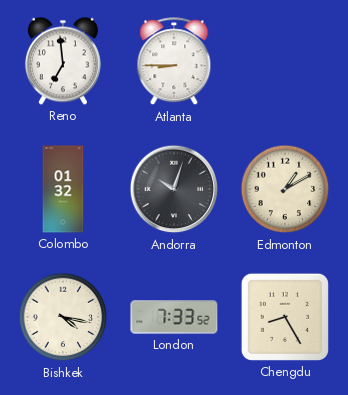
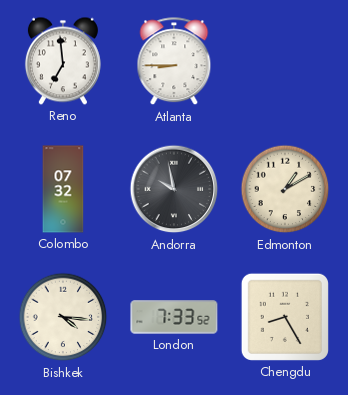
Colombo: 01:32 -> 07:32
Andorra: 10:03 -> 9:58
Bishkek: 4:17 -> 4:16
